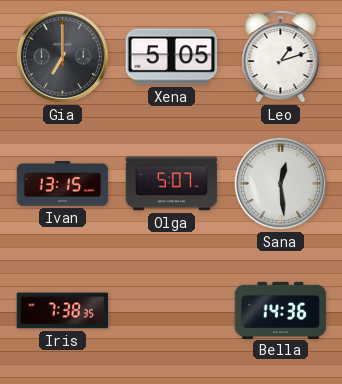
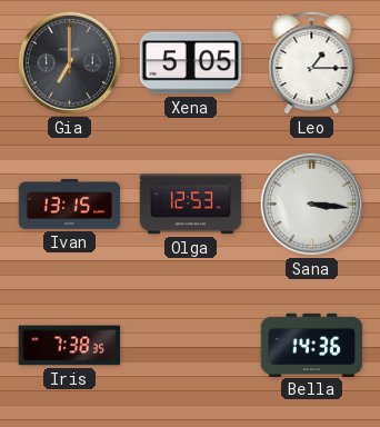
Leo: 1:12 -> 1:15
Olga: 5:07 -> 12:53
Sana: 12:29 -> 3:16
